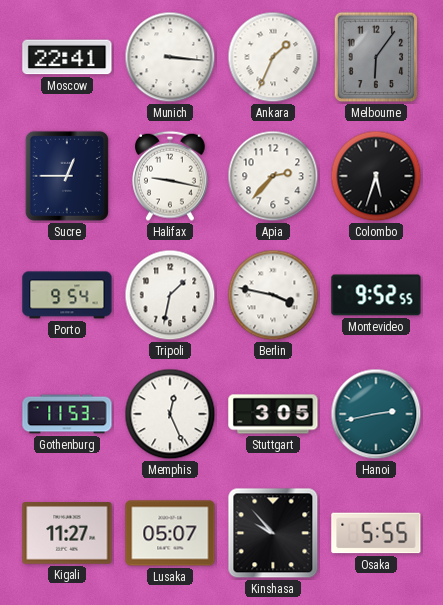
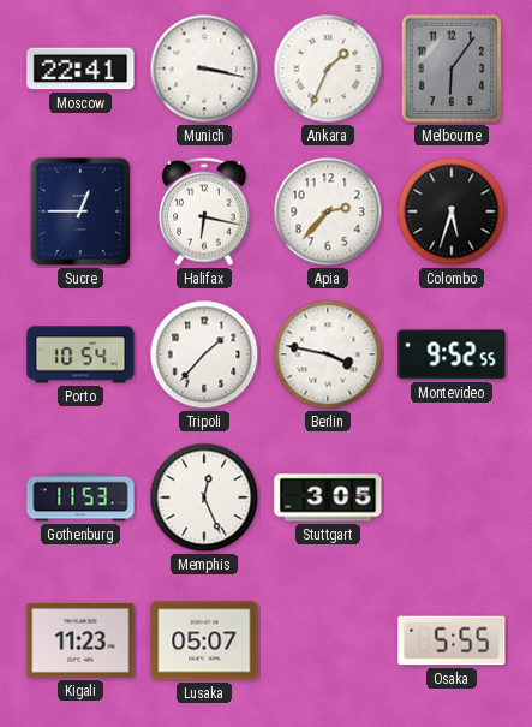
Munich: 3:16 -> 3:17
Halifax: 9:17 -> 6:17
Porto: 9:54 -> 10:54
Tripoli: 1:32 -> 1:37
Hanoi: 2:43 -> none
Kigali: 11:27 -> 11:23
Kinshasa: 9:53 -> none
